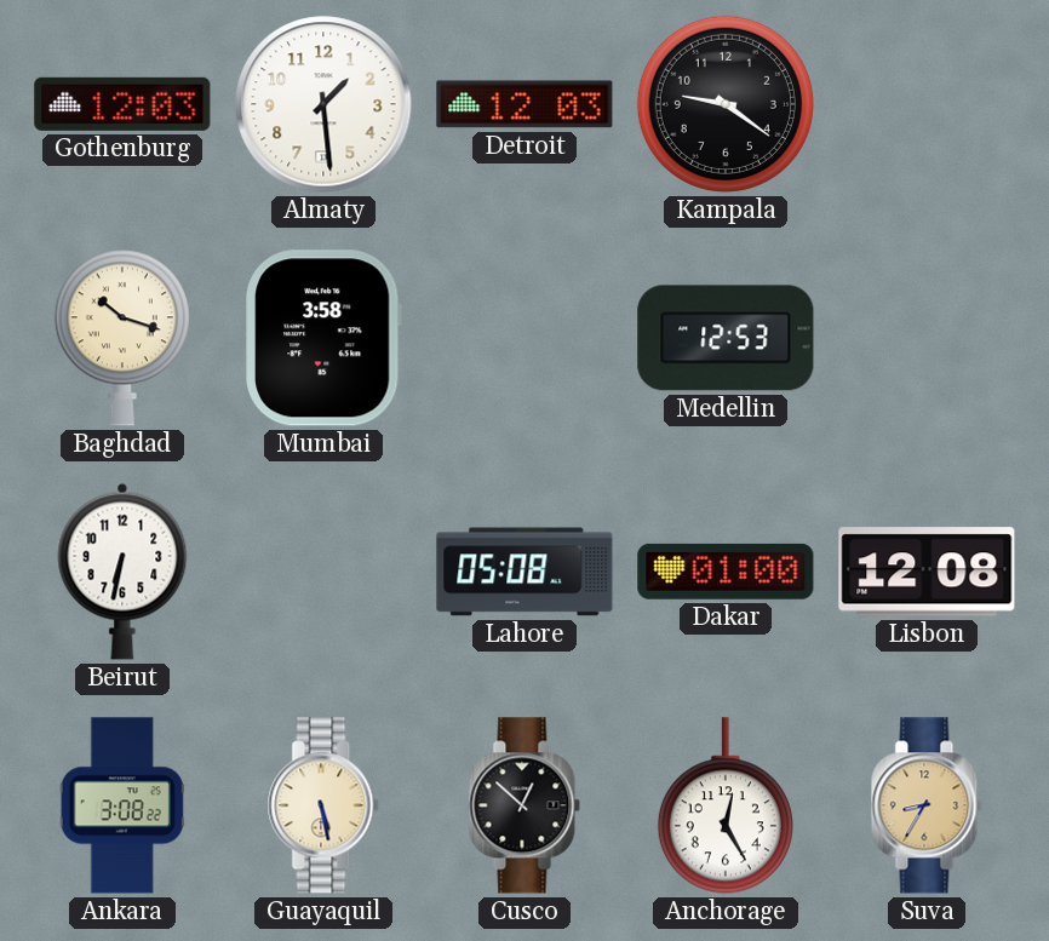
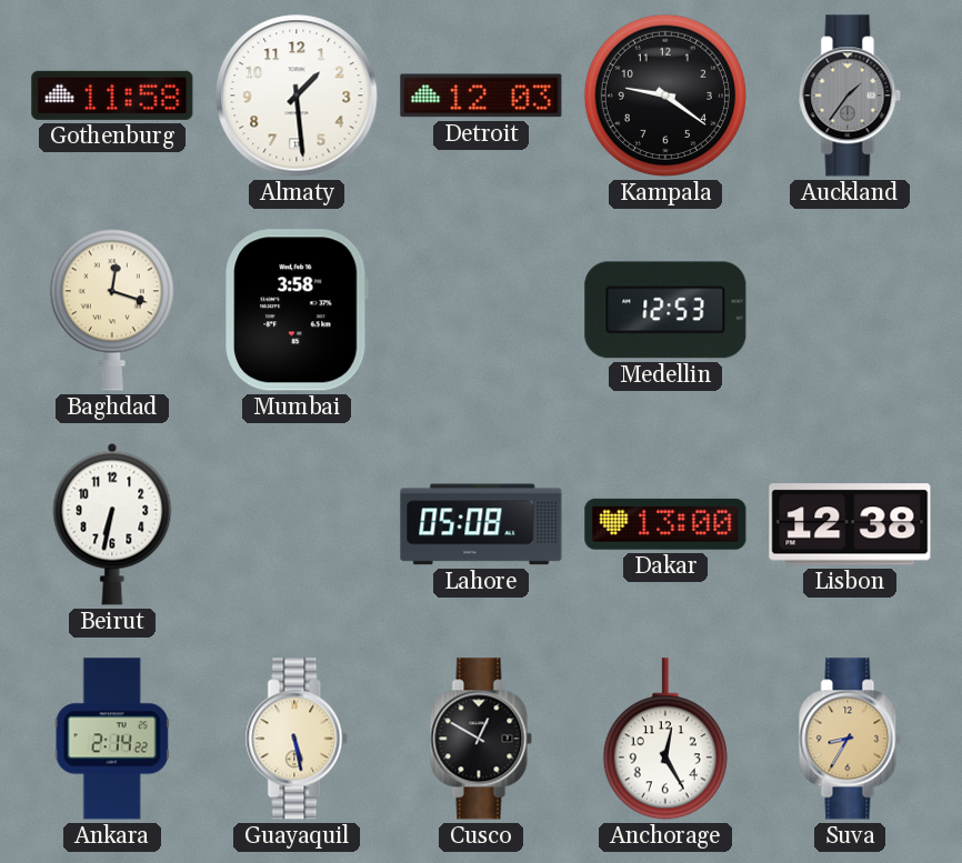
Gothenburg: 12:03 -> 11:58
Auckland: none -> 1:36
Baghdad: 10:18 -> 12:18
Dakar: 01:00 -> 13:00
Lisbon: 12:08 -> 12:38
Ankara: 3:08 -> 2:14
Cusco: 12:52 -> 12:50
